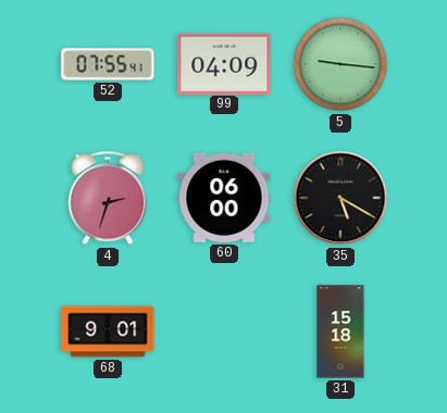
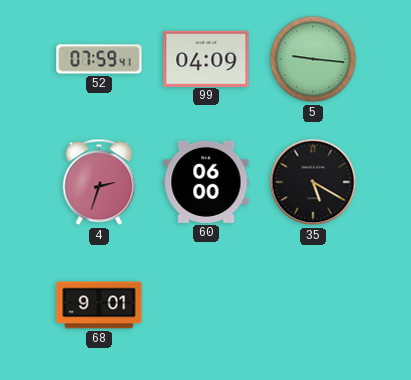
52: 07:55 -> 07:59
31: 15:18 -> none
